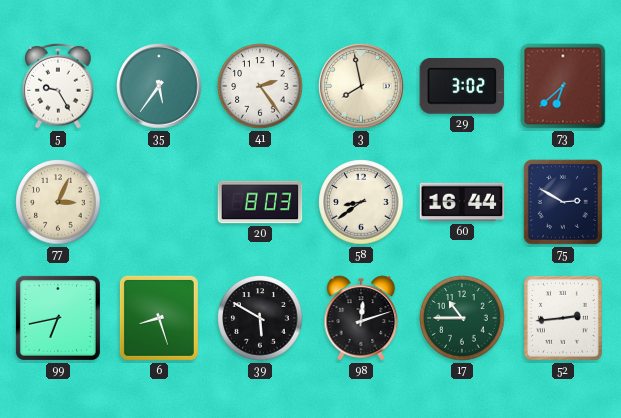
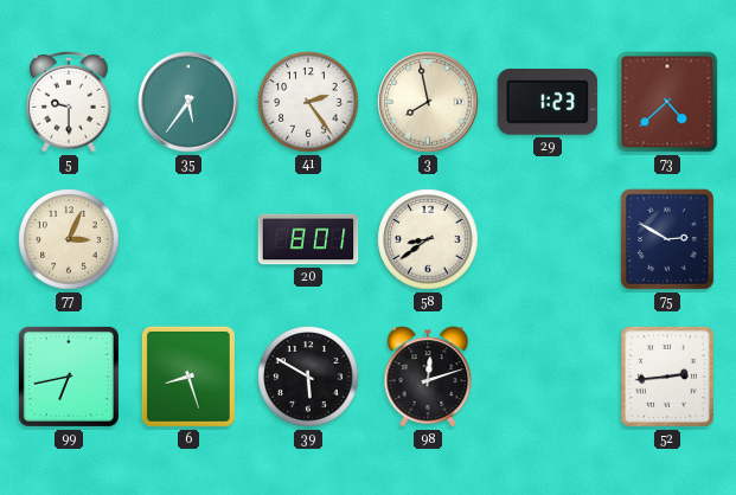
5: 9:25 -> 9:30
29: 3:02 -> 1:23
73: 6:38 -> 4:38
20: 8:03 -> 8:01
60: 16:44 -> none
17: 10:45 -> none
